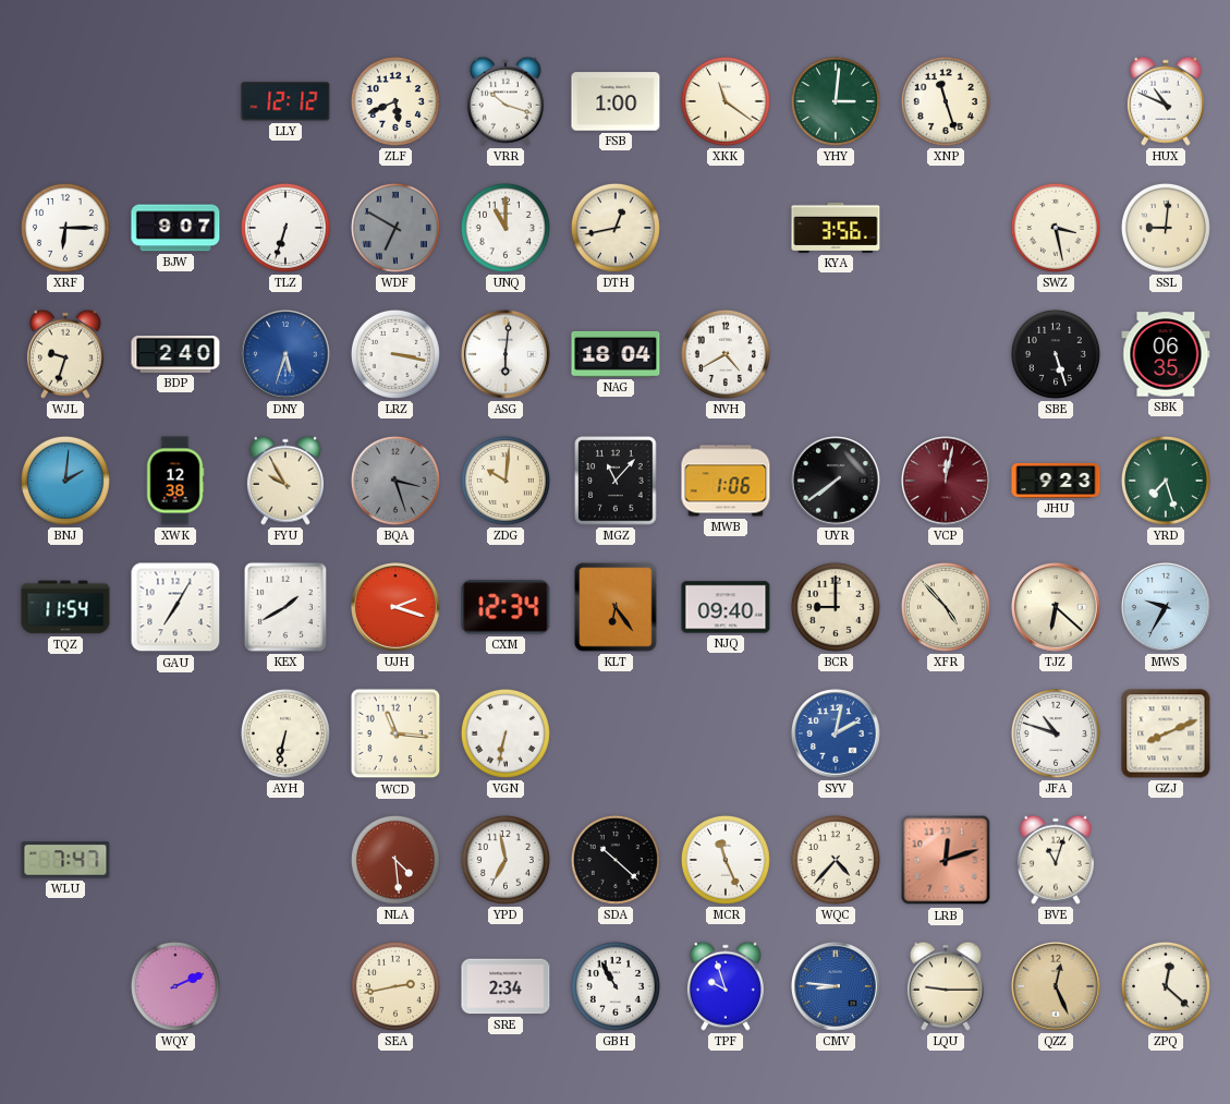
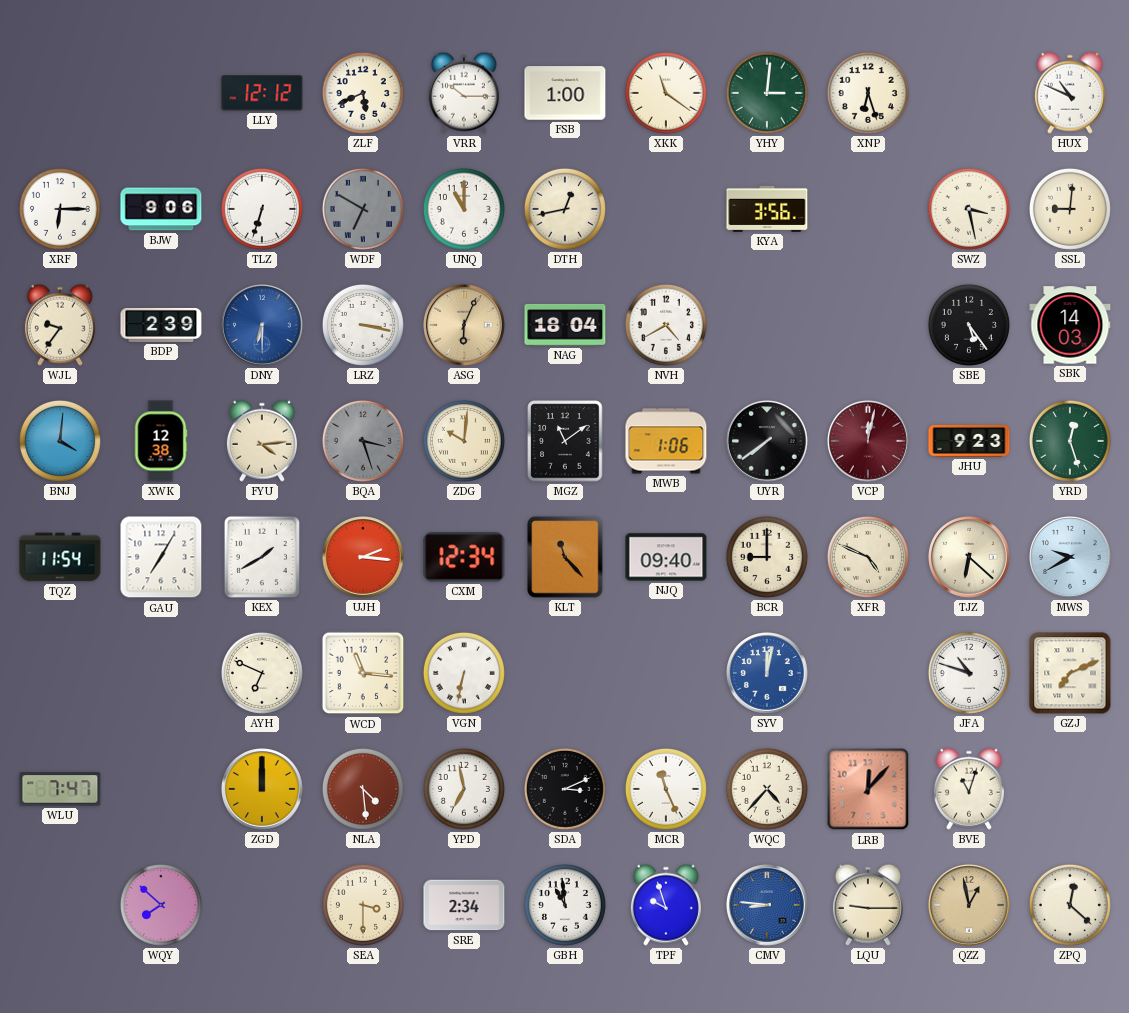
VRR: 10:18 -> 10:15
XNP: 11:27 -> 6:27
BJW: 9:07 -> 9:06
WJL: 9:33 -> 9:36
BDP: 2:40 -> 2:39
DNY: 5:33 -> 6:30
ASG: 6:01 -> 6:04
ASG dial: white -> champagne
SBE: 5:27 -> 5:24
SBK: 06:35 -> 14:03
BNJ: 2:01 -> 4:01
FYU: 9:55 -> 4:14
MGZ: 11:07 -> 11:09
YRD: 7:27 -> 12:27
UJH: 2:18 -> 2:16
KLT: 6:24 -> 11:23
XFR: 4:53 -> 4:49
MWS: 9:35 -> 9:40
AYH: 6:32 -> 6:49
SYV: 2:02 -> 12:02
GZJ: 8:11 -> 7:11
ZGD: none -> 12:00
SDA: 10:22 -> 3:11
LRB: 12:12 -> 12:07
WQY: 2:11 -> 7:52
SEA: 2:43 -> 3:30
GBH: 10:55 -> 10:59
QZZ: 12:26 -> 12:58
